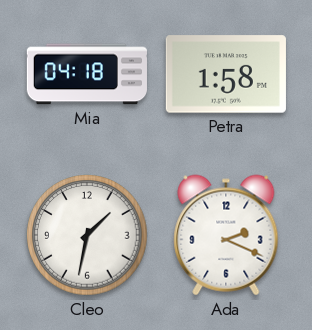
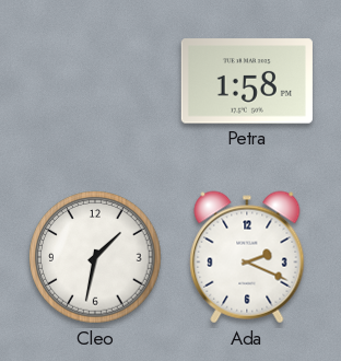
Mia: 04:18 -> none
